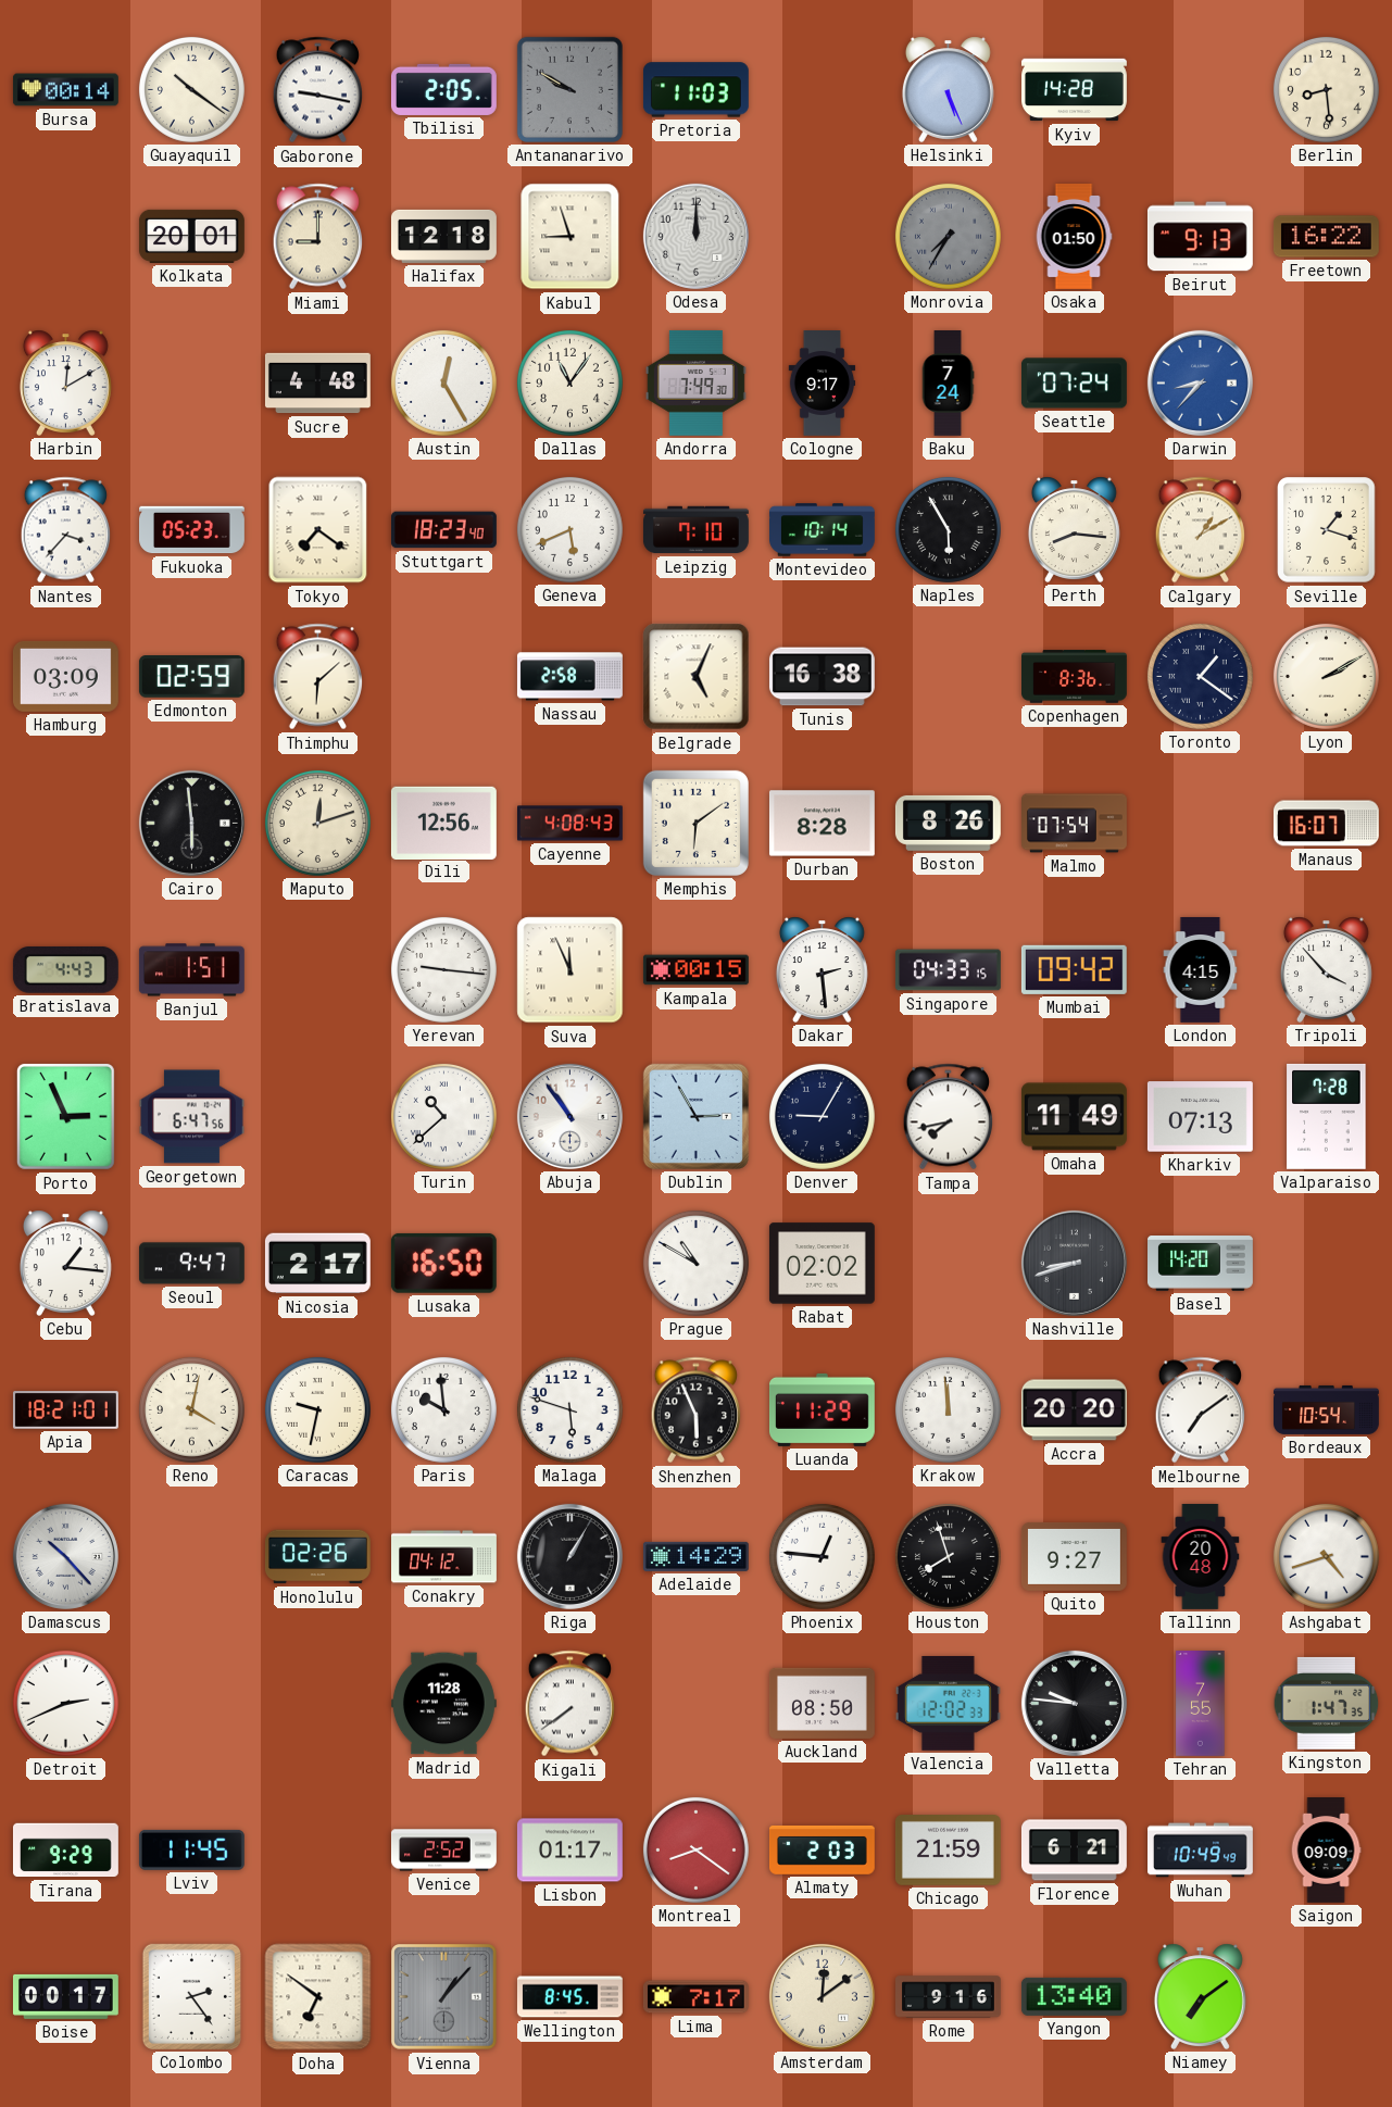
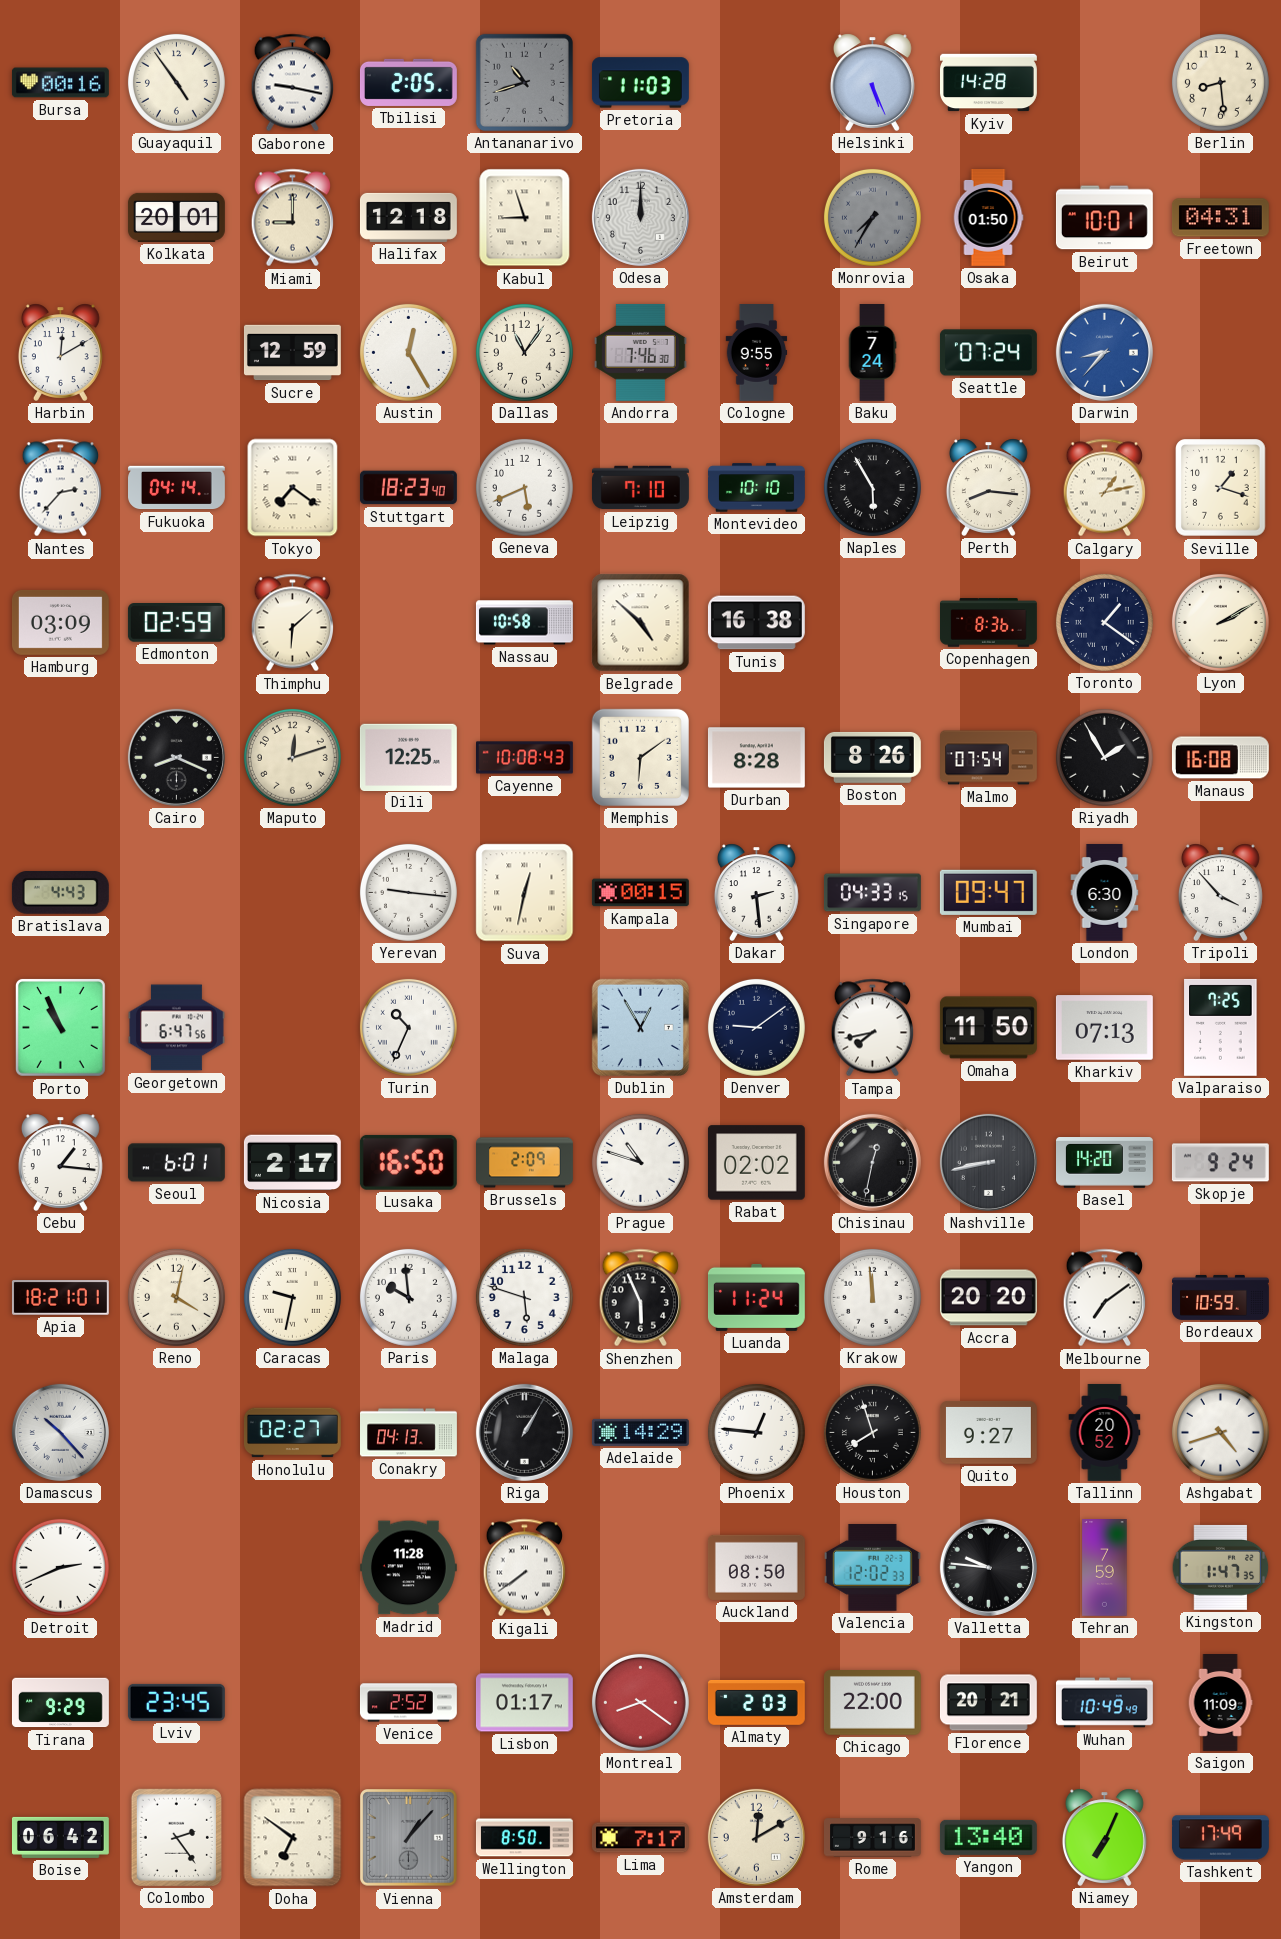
Bursa: 00:14 -> 00:16
Guayaquil: 10:21 -> 4:54
Antananarivo: 9:50 -> 10:42
Beirut: 9:13 -> 10:01
Freetown: 16:22 -> 04:31
Sucre: 4:48 -> 12:59
Andorra: 7:49 -> 7:46
Cologne: 9:17 -> 9:55
Nantes: 3:37 -> 2:37
Fukuoka: 05:23 -> 04:14
Montevideo: 10:14 -> 10:10
Calgary: 1:10 -> 1:13
Nassau: 2:58 -> 10:58
Belgrade: 5:04 -> 4:52
Cairo: 5:59 -> 8:19
Dili: 12:56 -> 12:25
Cayenne: 4:08 -> 10:08
Riyadh: none -> 1:55
Manaus: 16:07 -> 16:08
Banjul: 1:51 -> none
Suva: 11:56 -> 12:32
Mumbai: 09:42 -> 09:47
London: 4:15 -> 6:30
Porto: 2:56 -> 10:56
Turin: 10:38 -> 10:34
Abuja: 10:54 -> none
Dublin: 2:55 -> 12:55
Denver: 9:05 -> 9:09
Omaha: 11:49 -> 11:50
Valparaiso: 7:28 -> 7:25
Seoul: 9:47 -> 6:01
Brussels: none -> 2:09
Prague: 10:50 -> 10:48
Chisinau: none -> 12:32
Nashville: 8:42 -> 8:43
Skopje: none -> 9:24
Luanda: 11:29 -> 11:24
Bordeaux: 10:54 -> 10:59
Honolulu: 02:26 -> 02:27
Conakry: 04:12 -> 04:13
Tallinn: 20:48 -> 20:52
Tehran: 7:55 -> 7:59
Lviv: 11:45 -> 23:45
Chicago: 21:59 -> 22:00
Florence: 6:21 -> 20:21
Saigon: 09:09 -> 11:09
Boise: 00:17 -> 06:42
Wellington: 8:45 -> 8:50
Amsterdam: 12:09 -> 12:10
Niamey: 7:09 -> 7:04
Tashkent: none -> 17:49
